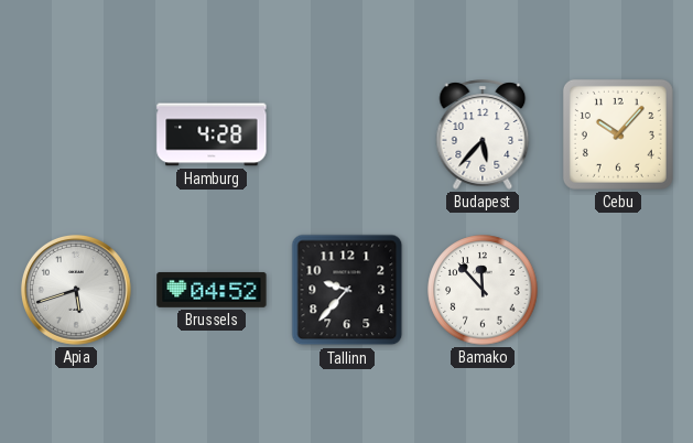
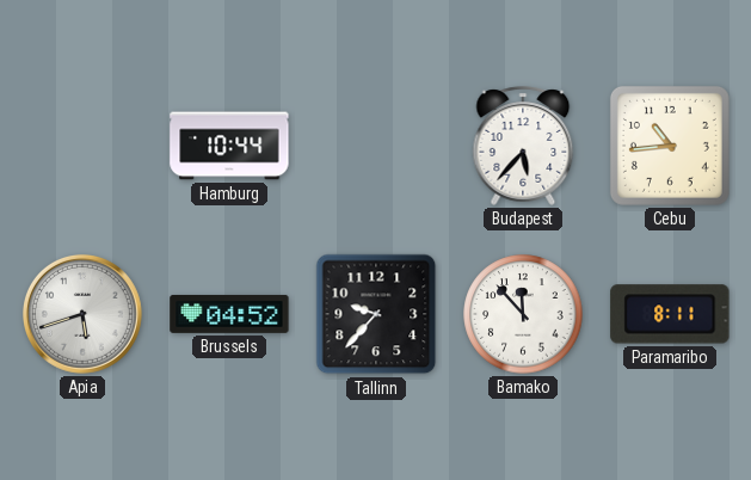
Hamburg: 4:28 -> 10:44
Cebu: 10:07 -> 10:44
Paramaribo: none -> 8:11
